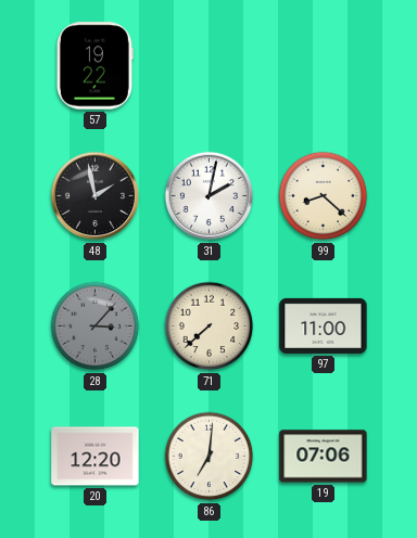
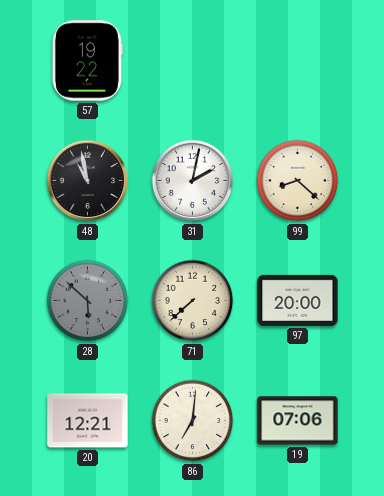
48: 1:58 -> 10:58
28: 3:07 -> 5:52
97: 11:00 -> 20:00
20: 12:20 -> 12:21
